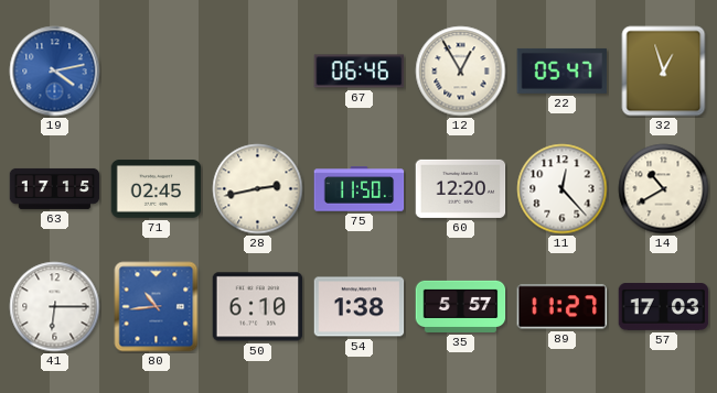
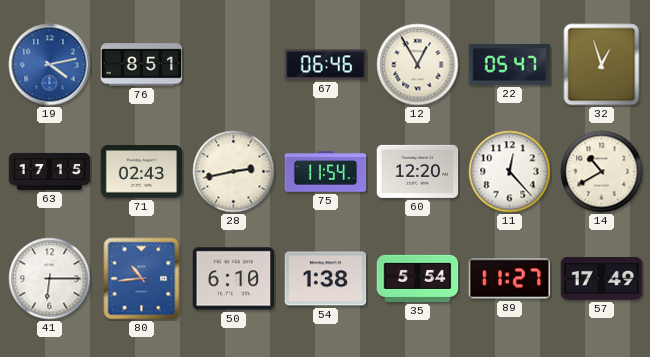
76: none -> 8:51
71: 02:45 -> 02:43
75: 11:50 -> 11:54
35: 5:57 -> 5:54
57: 17:03 -> 17:49
